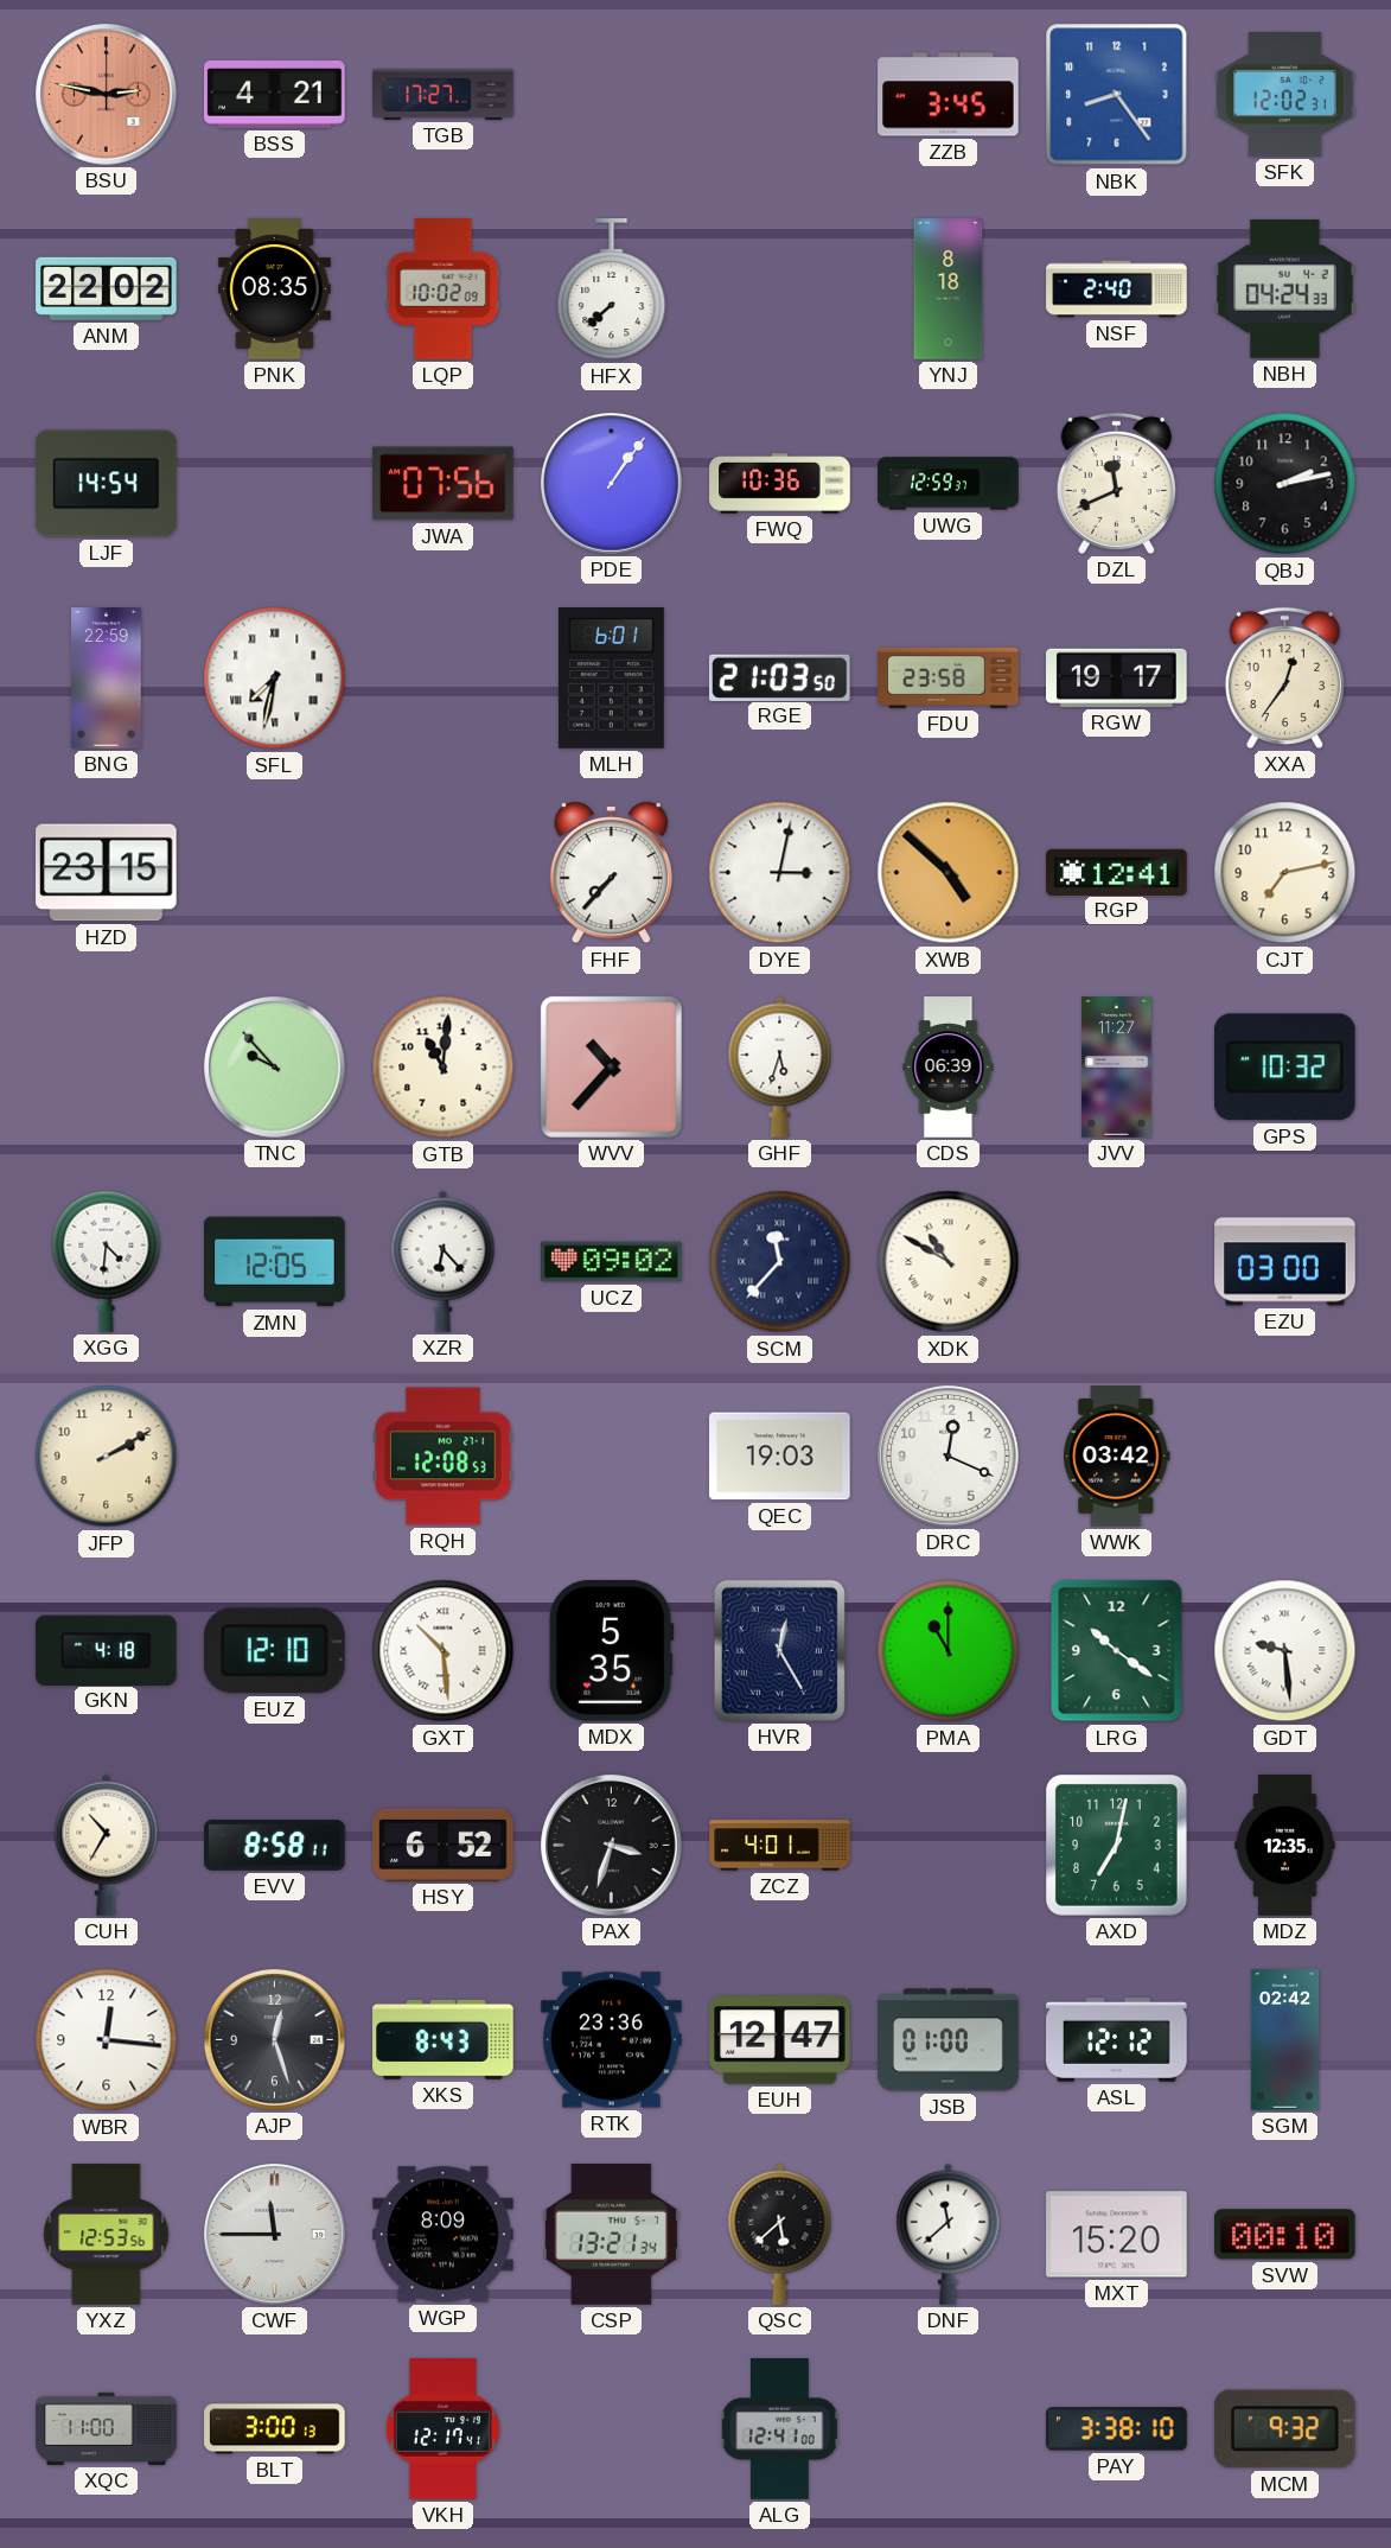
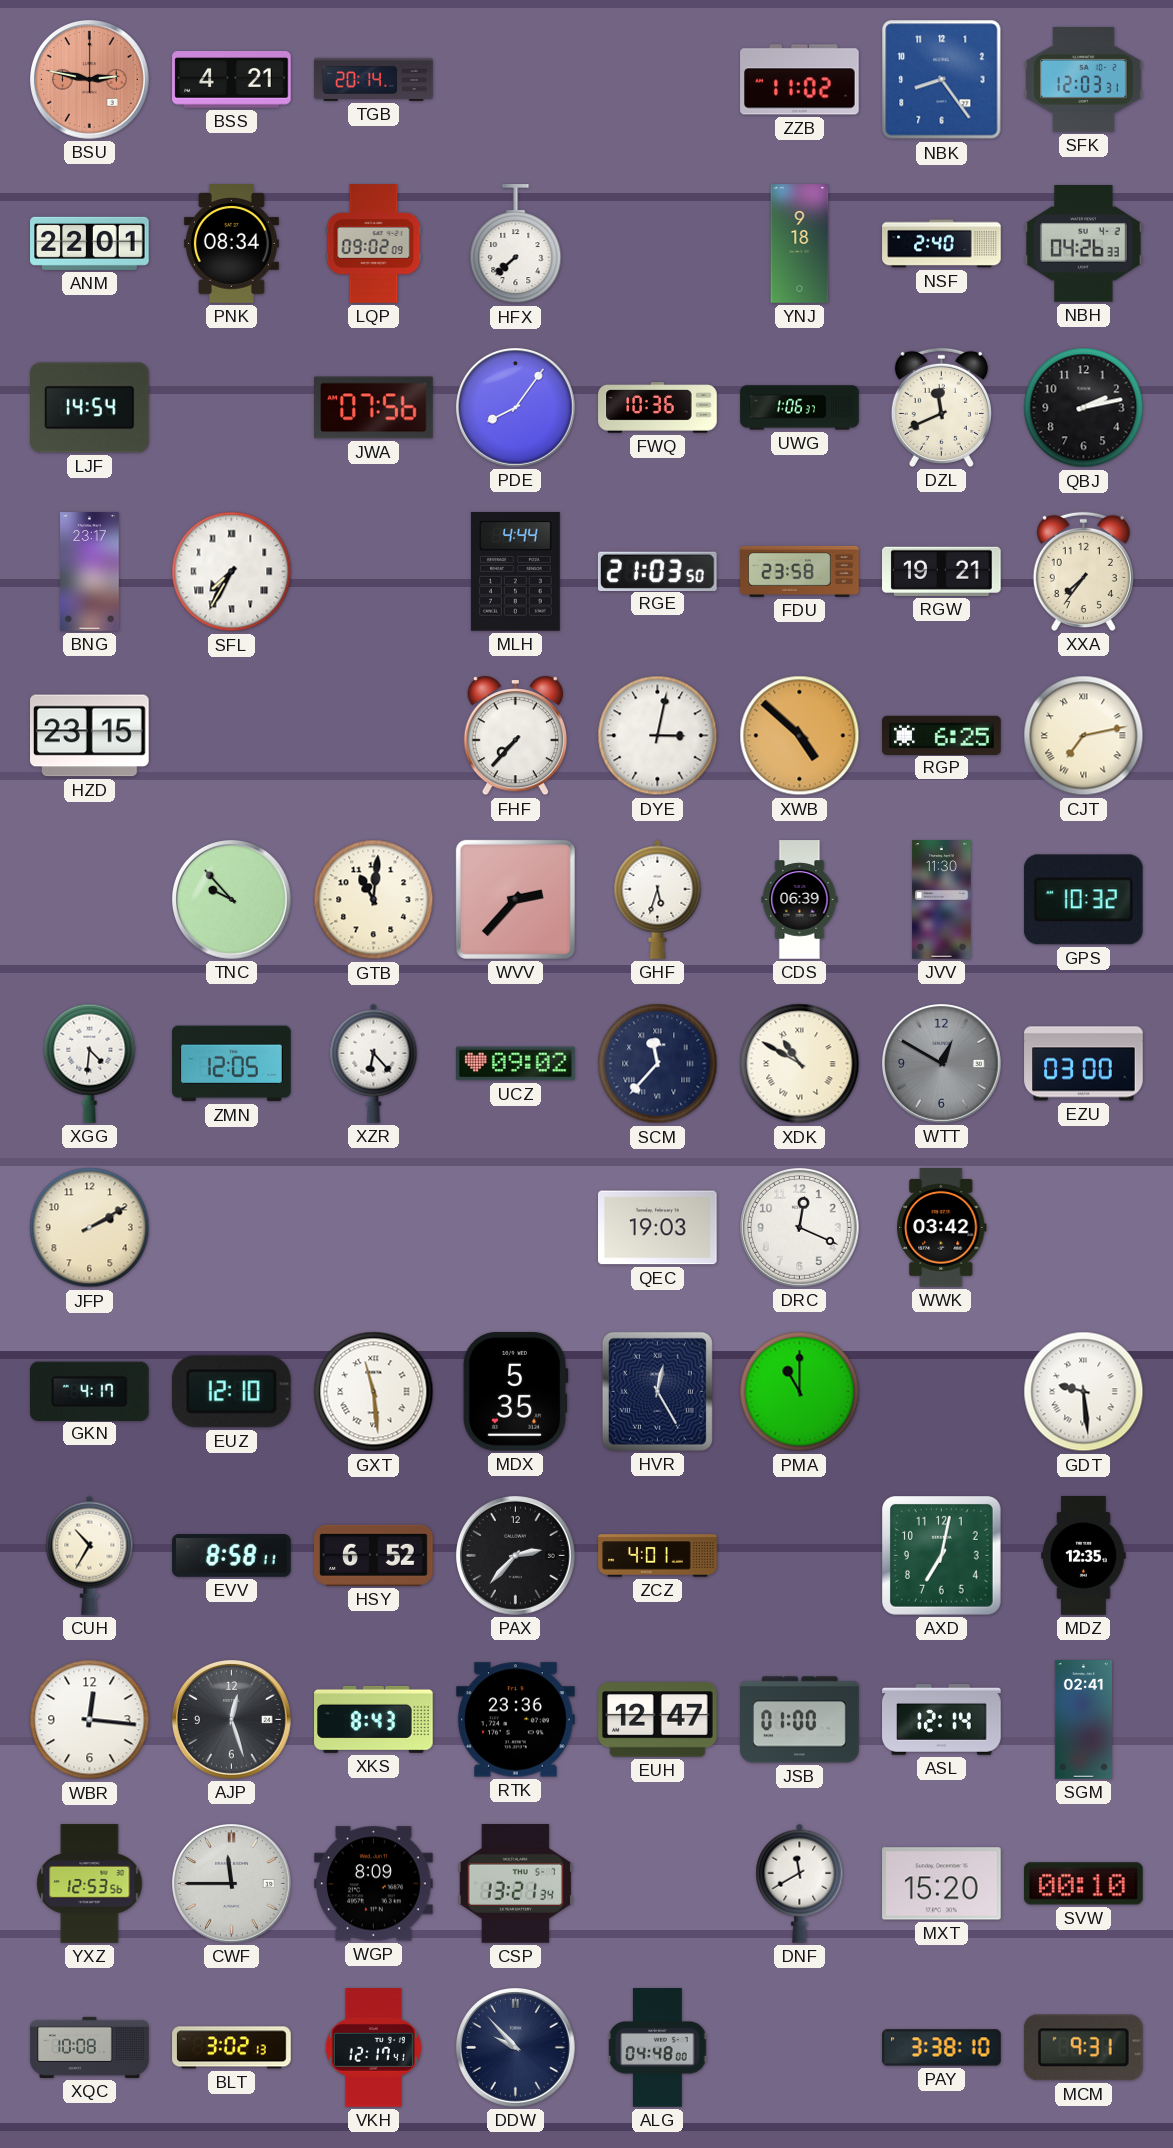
TGB: 17:27 -> 20:14
ZZB: 3:45 -> 11:02
SFK: 12:02 -> 12:03
ANM: 22:02 -> 22:01
PNK: 08:35 -> 08:34
LQP: 10:02 -> 09:02
YNJ: 8:18 -> 9:18
NBH: 04:24 -> 04:26
PDE: 1:06 -> 8:06
UWG: 12:59 -> 1:06
BNG: 22:59 -> 23:17
SFL: 7:32 -> 7:35
MLH: 6:01 -> 4:44
RGW: 19:17 -> 19:21
XXA: 12:36 -> 7:36
RGP: 12:41 -> 6:25
CJT numerals: Arabic -> Roman
WVV: 10:37 -> 2:37
JVV: 11:27 -> 11:30
WTT: none -> 12:50
RQH: 12:08 -> none
GKN: 4:18 -> 4:17
GXT: 10:29 -> 11:29
LRG: 10:21 -> none
PAX: 3:33 -> 2:37
ASL: 12:12 -> 12:14
SGM: 02:42 -> 02:41
QSC: 5:38 -> none
DNF: 11:38 -> 11:40
XQC: 11:00 -> 10:08
BLT: 3:00 -> 3:02
DDW: none -> 9:53
ALG: 12:41 -> 04:48
MCM: 9:32 -> 9:31
